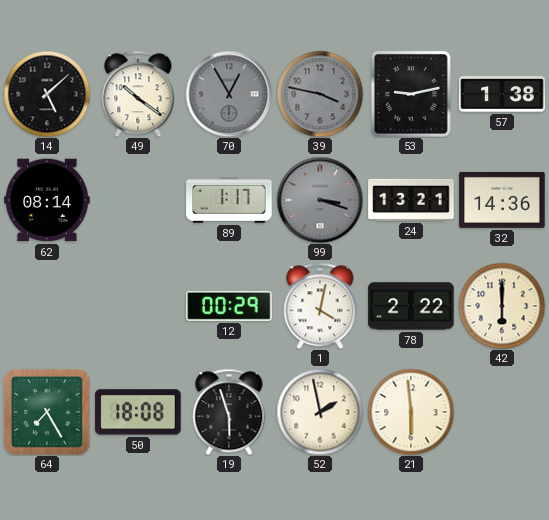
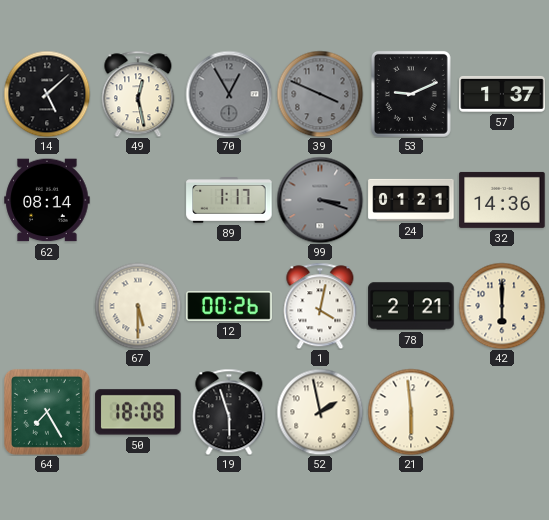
49: 10:21 -> 12:28
39: 3:47 -> 3:49
53: 9:13 -> 9:11
57: 1:38 -> 1:37
24: 13:21 -> 01:21
67: none -> 5:30
12: 00:29 -> 00:26
78: 2:22 -> 2:21
